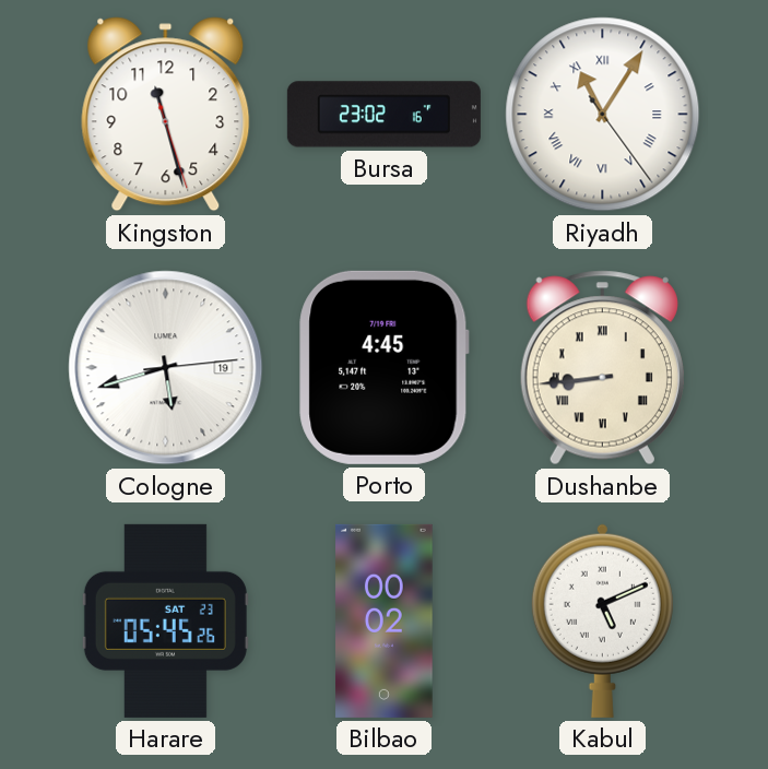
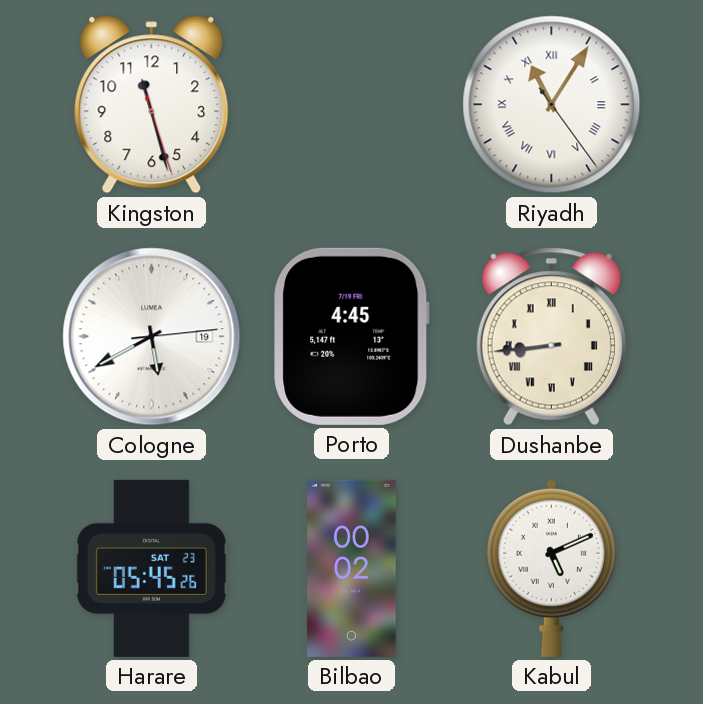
Bursa: 23:02 -> none
Cologne: 5:42 -> 5:40
